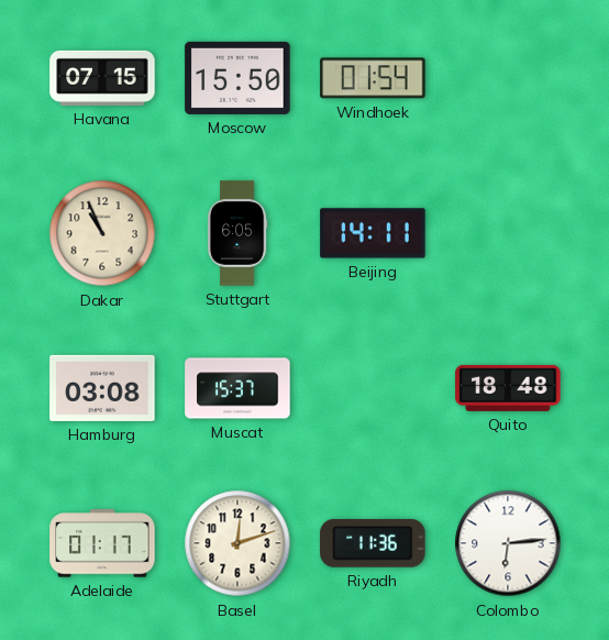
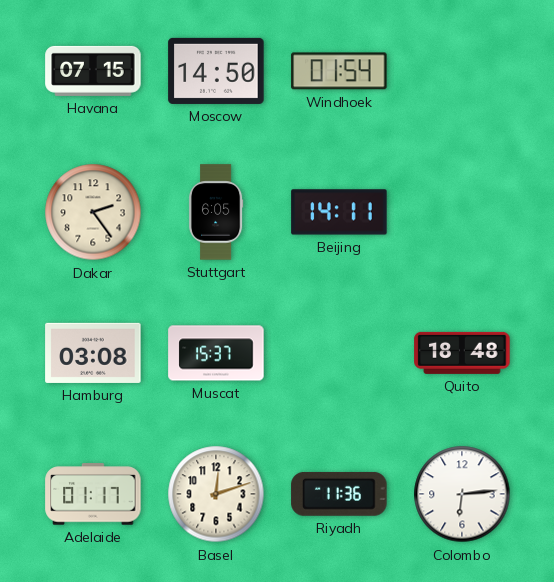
Moscow: 15:50 -> 14:50
Dakar: 10:56 -> 2:24
